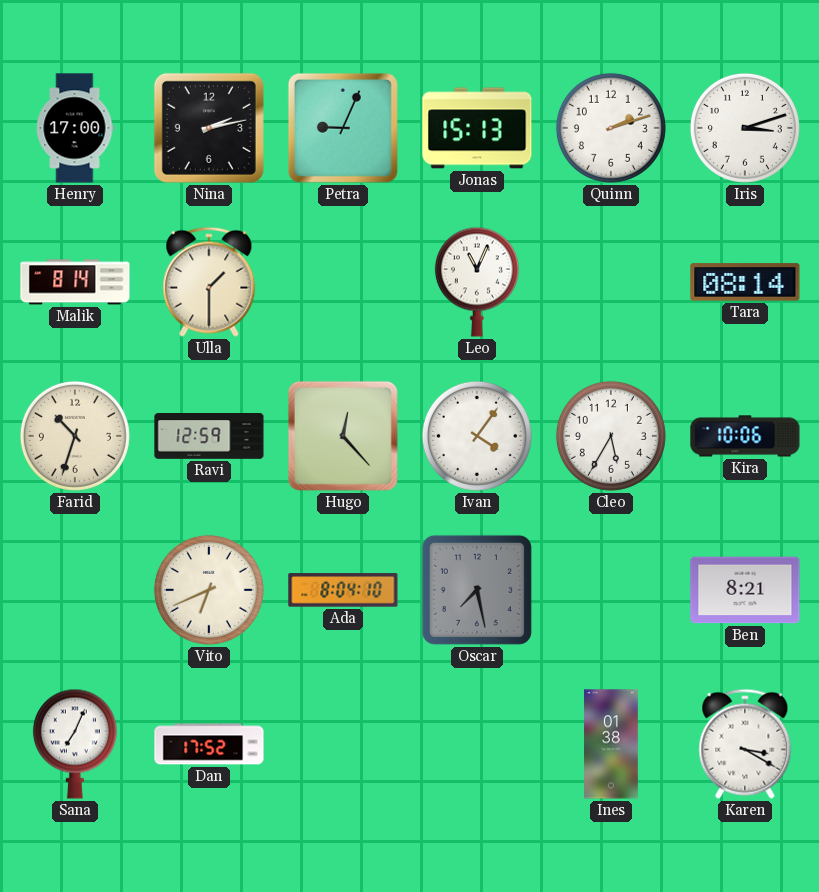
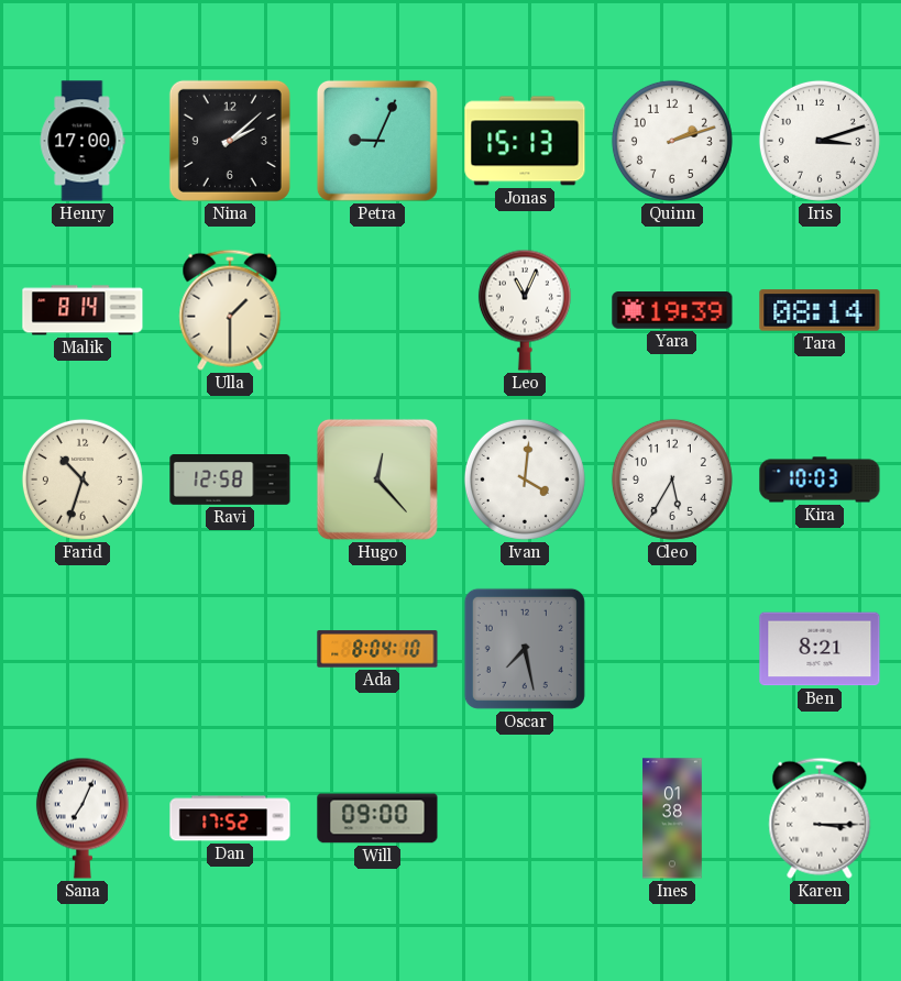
Nina: 2:13 -> 2:08
Yara: none -> 19:39
Ravi: 12:59 -> 12:58
Ivan: 4:06 -> 4:01
Kira: 10:06 -> 10:03
Vito: 6:41 -> none
Will: none -> 09:00
Karen: 3:20 -> 3:15
